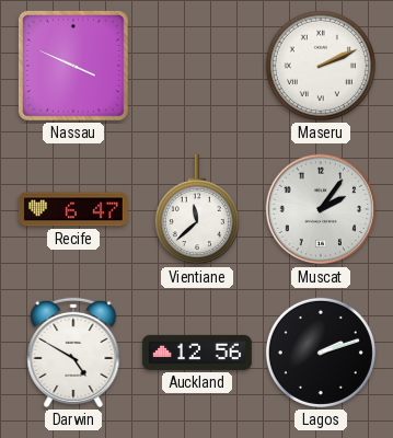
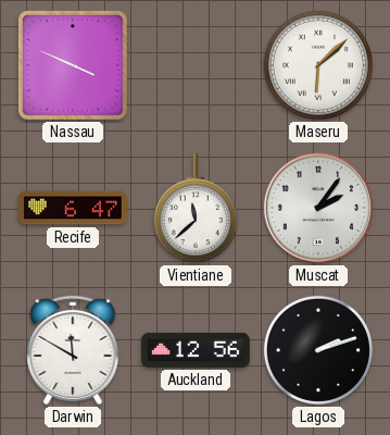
Maseru: 2:11 -> 6:08
Darwin: 4:50 -> 11:50
